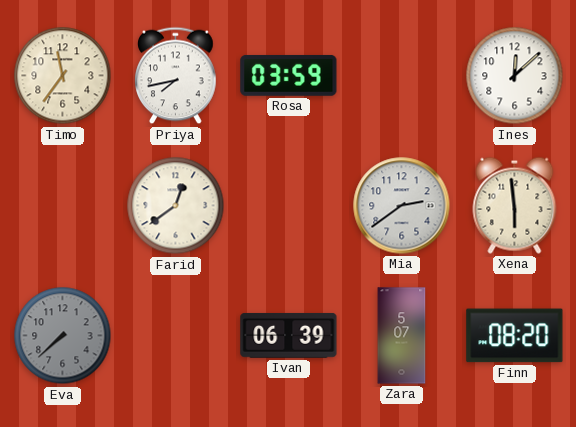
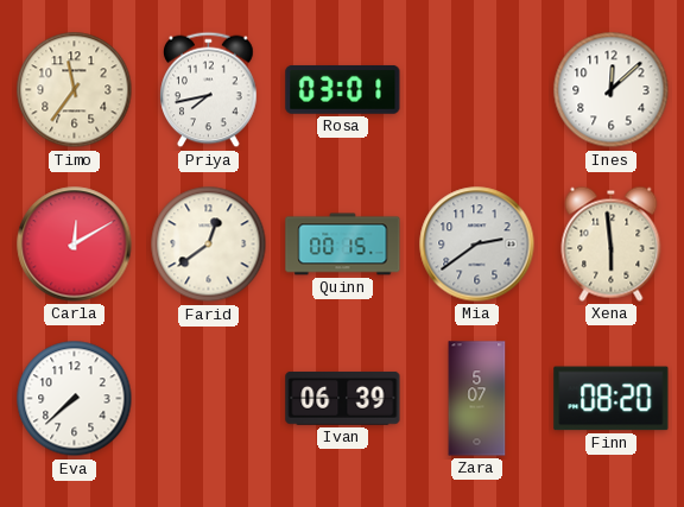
Rosa: 03:59 -> 03:01
Carla: none -> 12:10
Quinn: none -> 00:15
Eva dial: grey -> white
